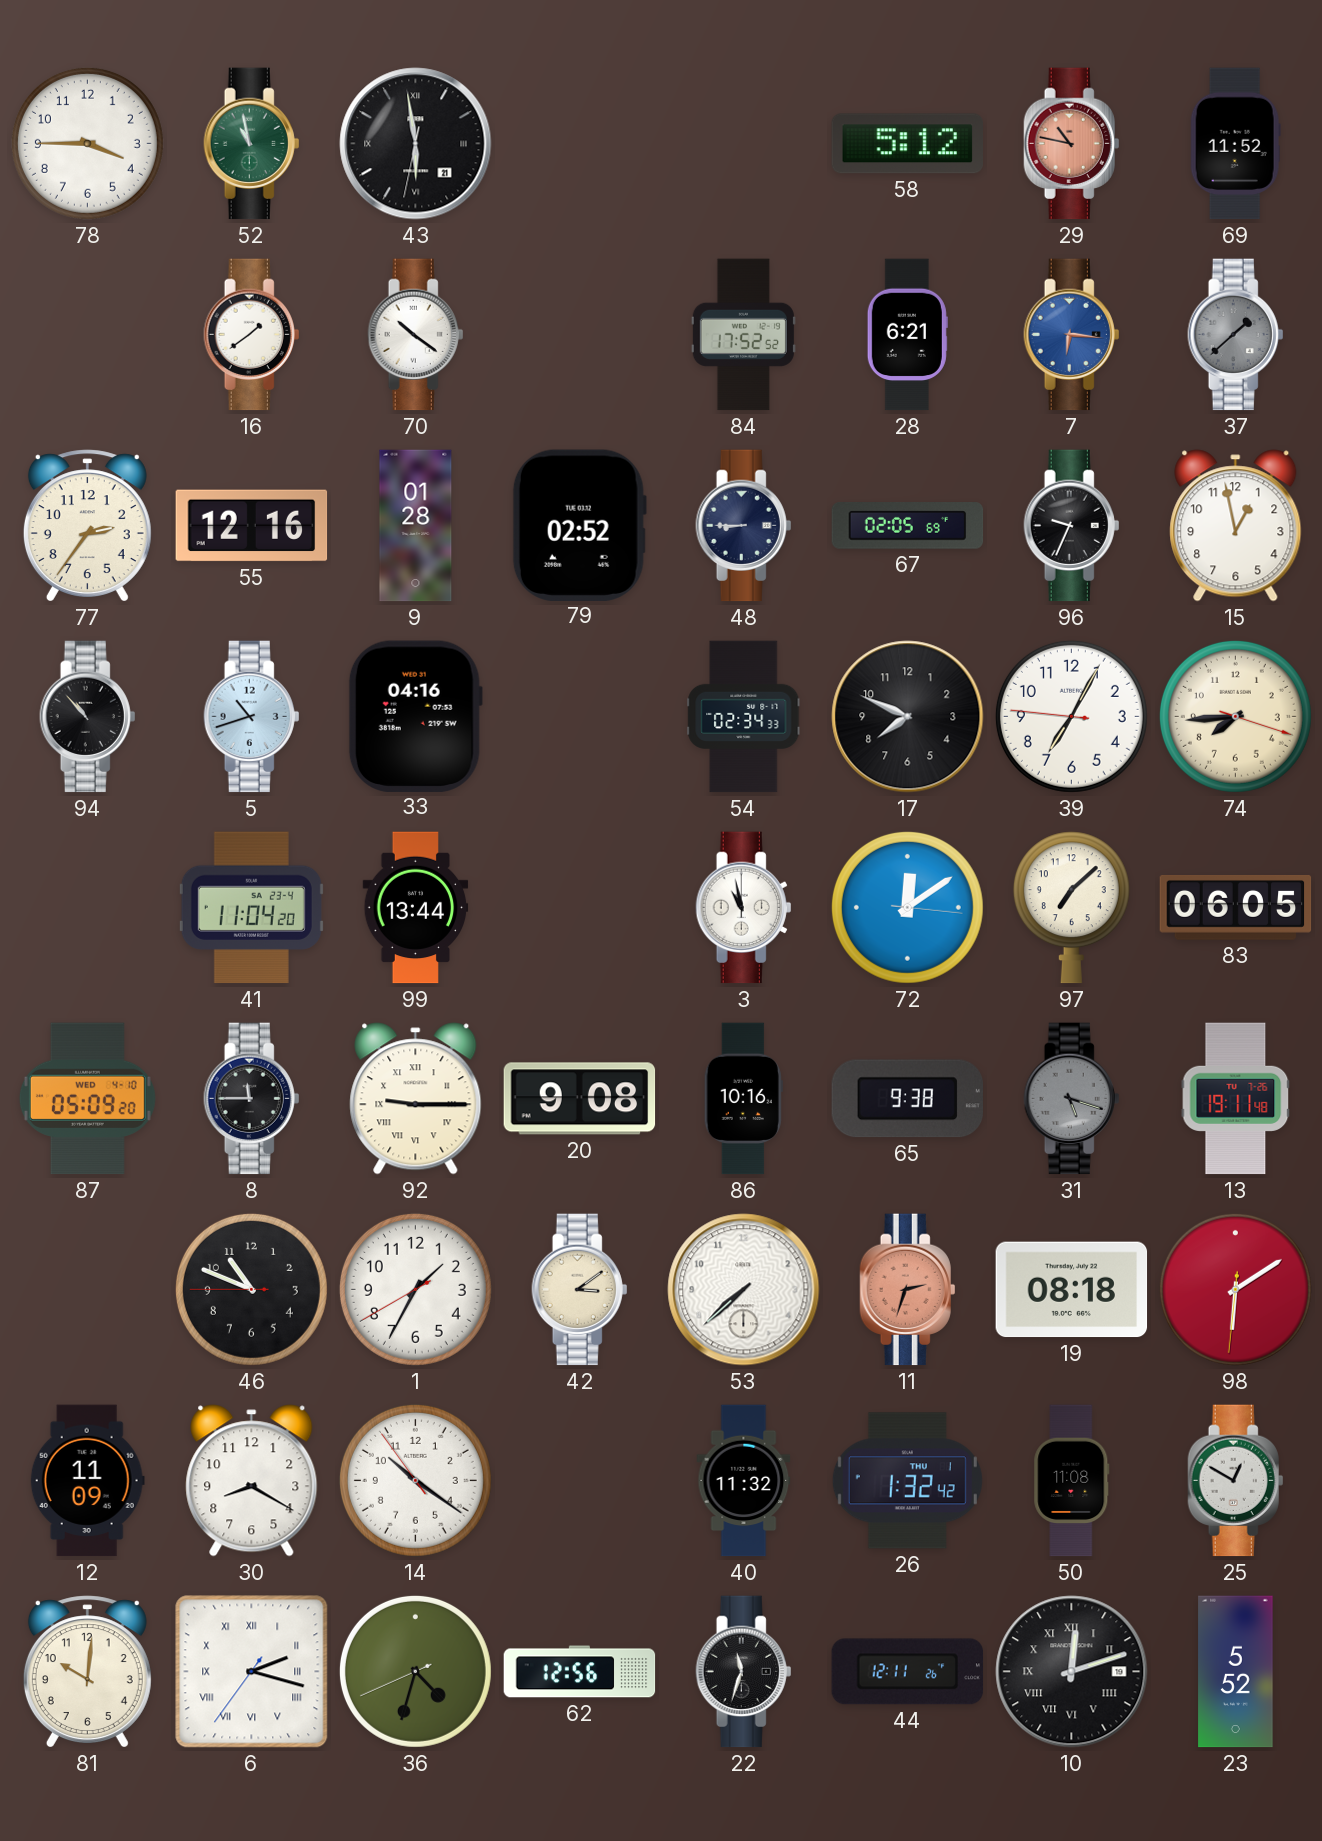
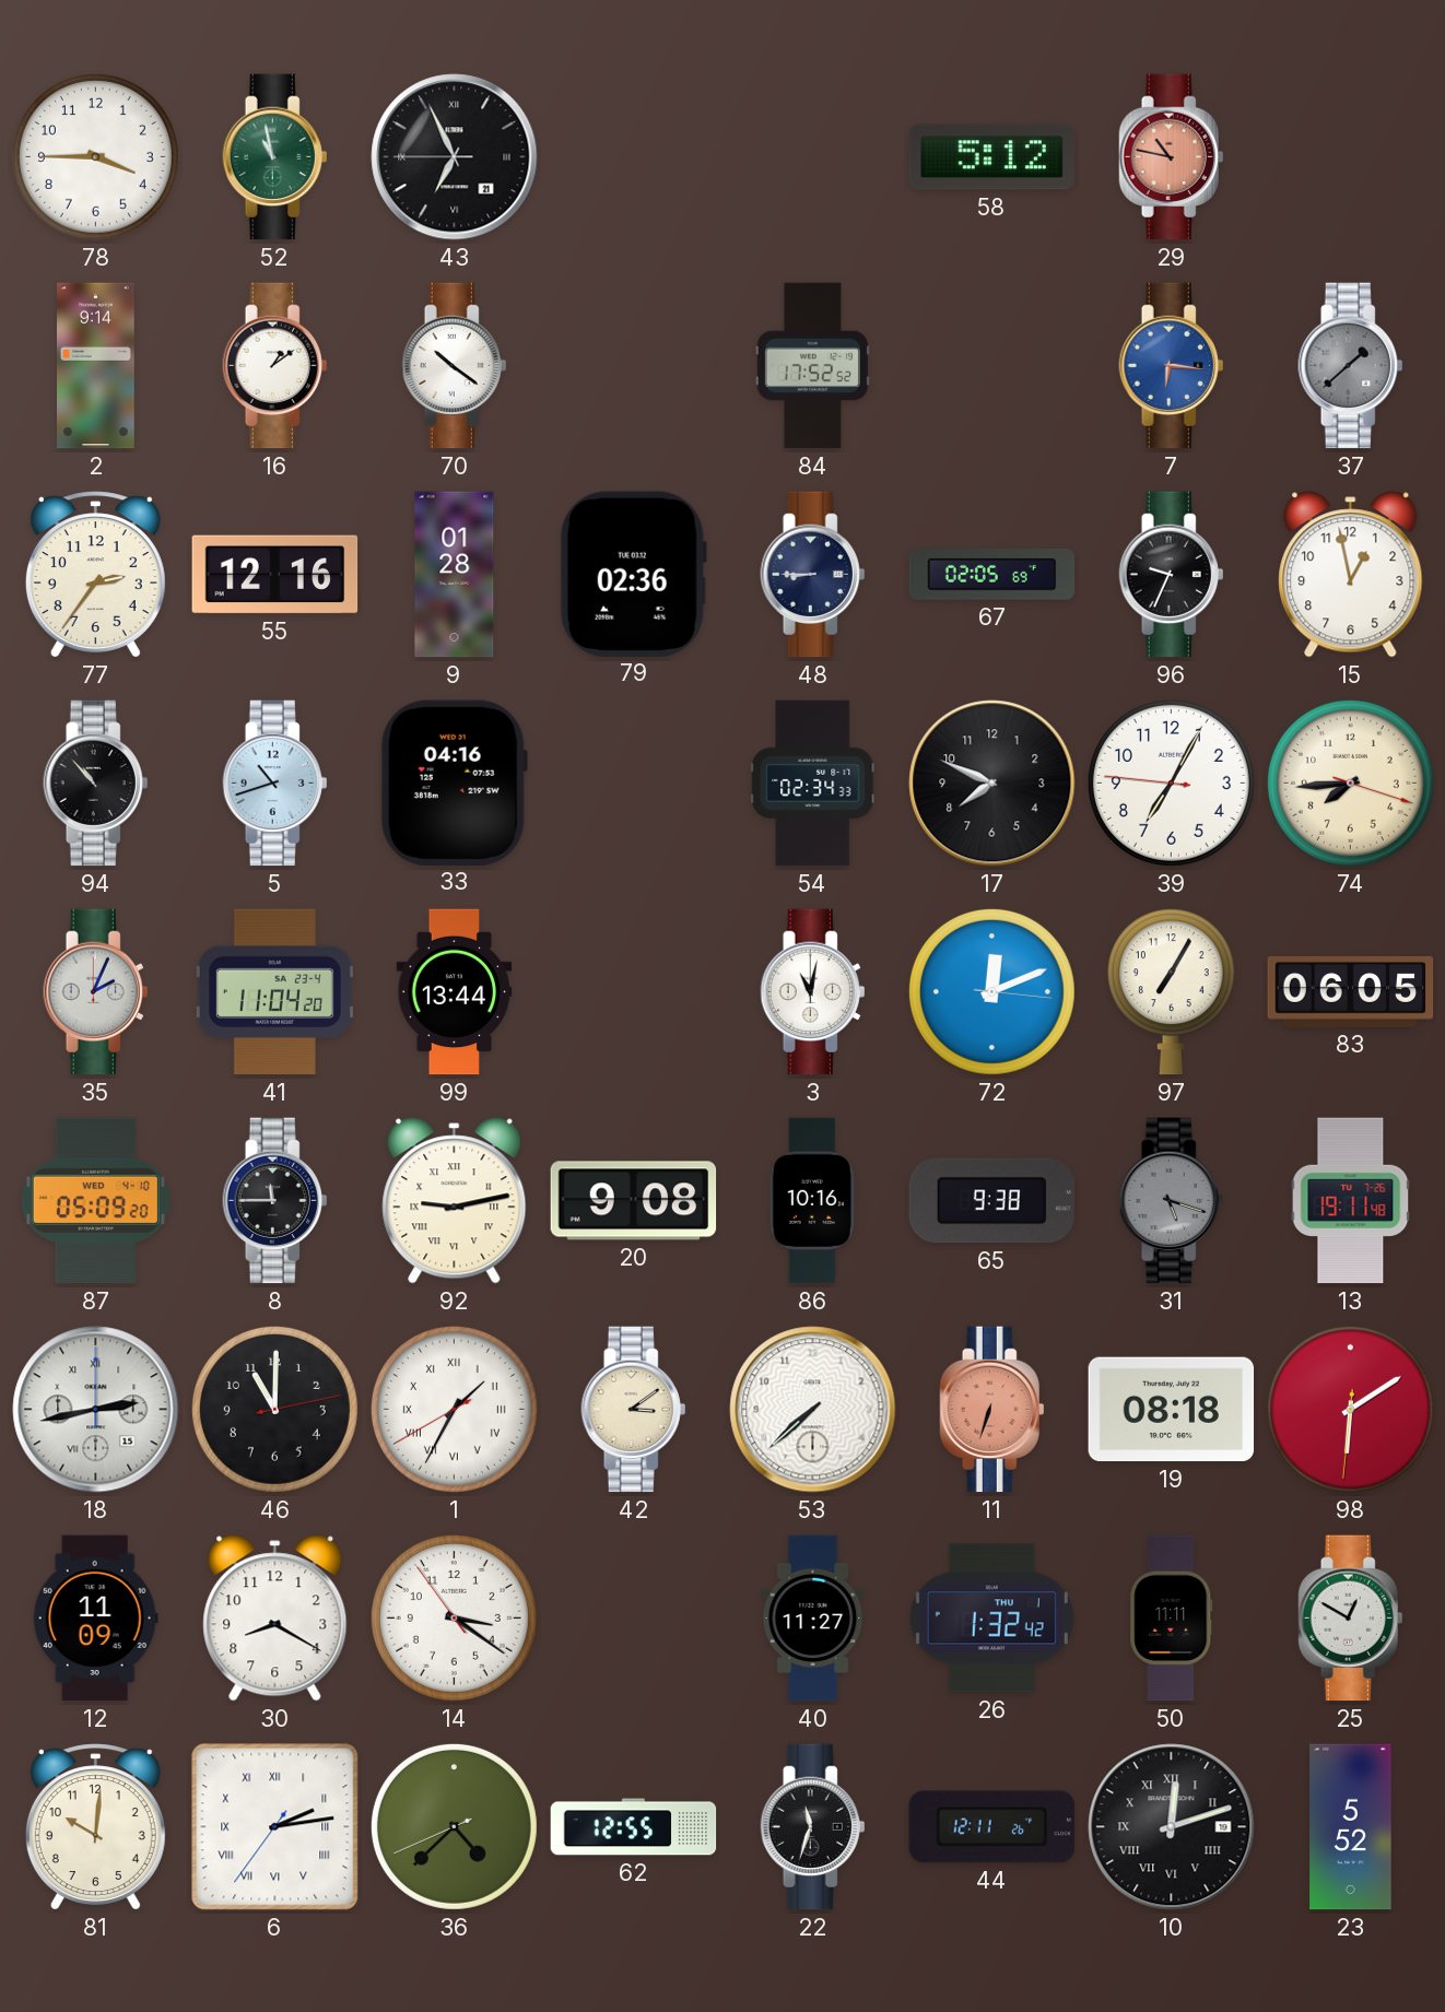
43: 5:58 -> 6:55
69: 11:52 -> none
2: none -> 9:14
16: 1:39 -> 1:09
28: 6:21 -> none
79: 02:52 -> 02:36
35: none -> 2:04
3: 10:58 -> 11:02
72: 12:09 -> 12:11
97: 7:08 -> 7:05
92: 9:15 -> 9:13
18: none -> 2:43
46: 10:48 -> 11:00
1 numerals: Arabic -> Roman
11: 2:33 -> 6:33
14: 10:20 -> 3:20
40: 11:32 -> 11:27
50: 11:08 -> 11:11
6: 2:17 -> 2:13
36: 4:32 -> 4:37
62: 12:56 -> 12:55
